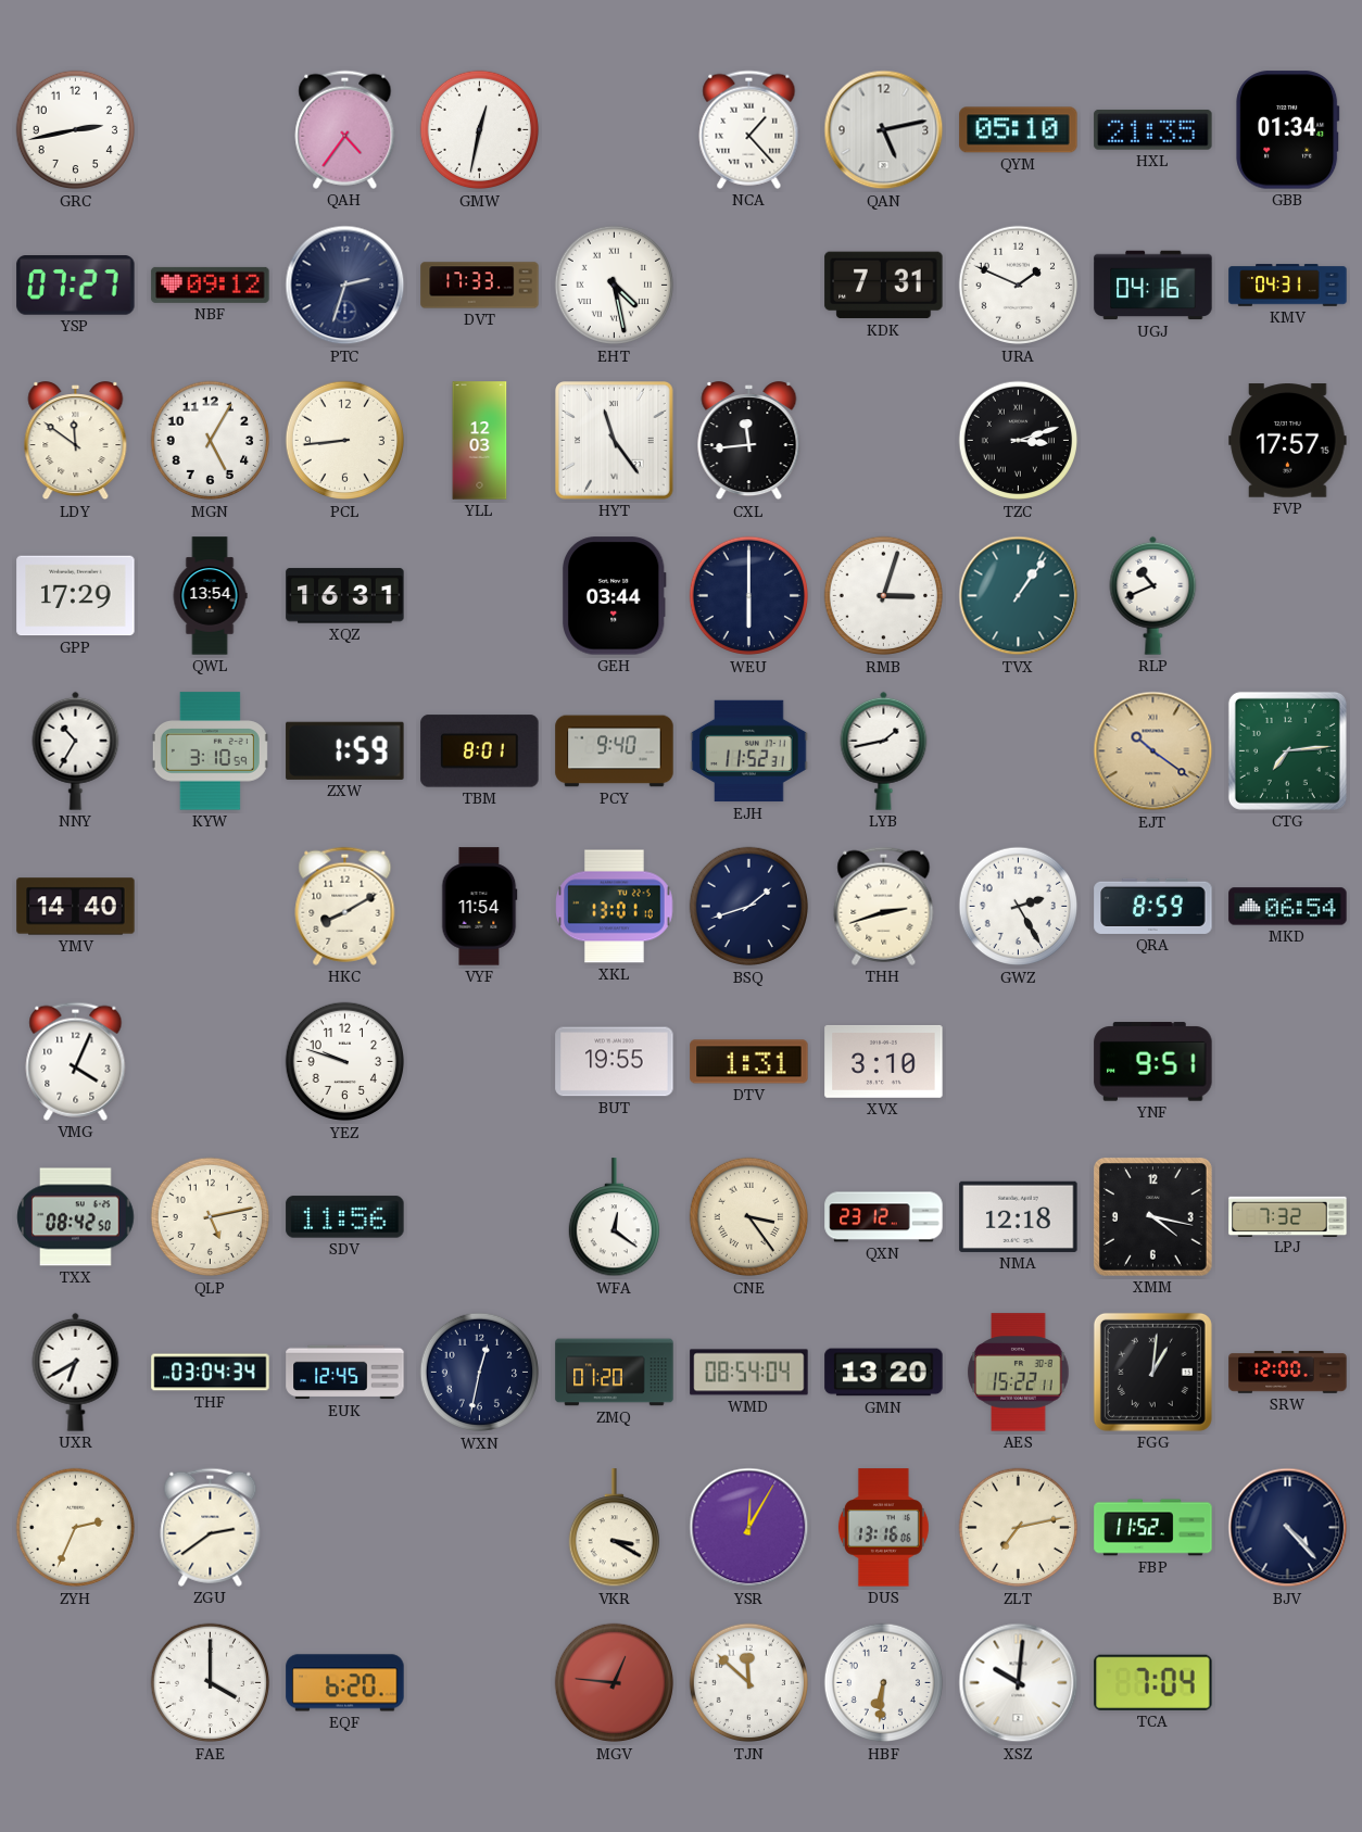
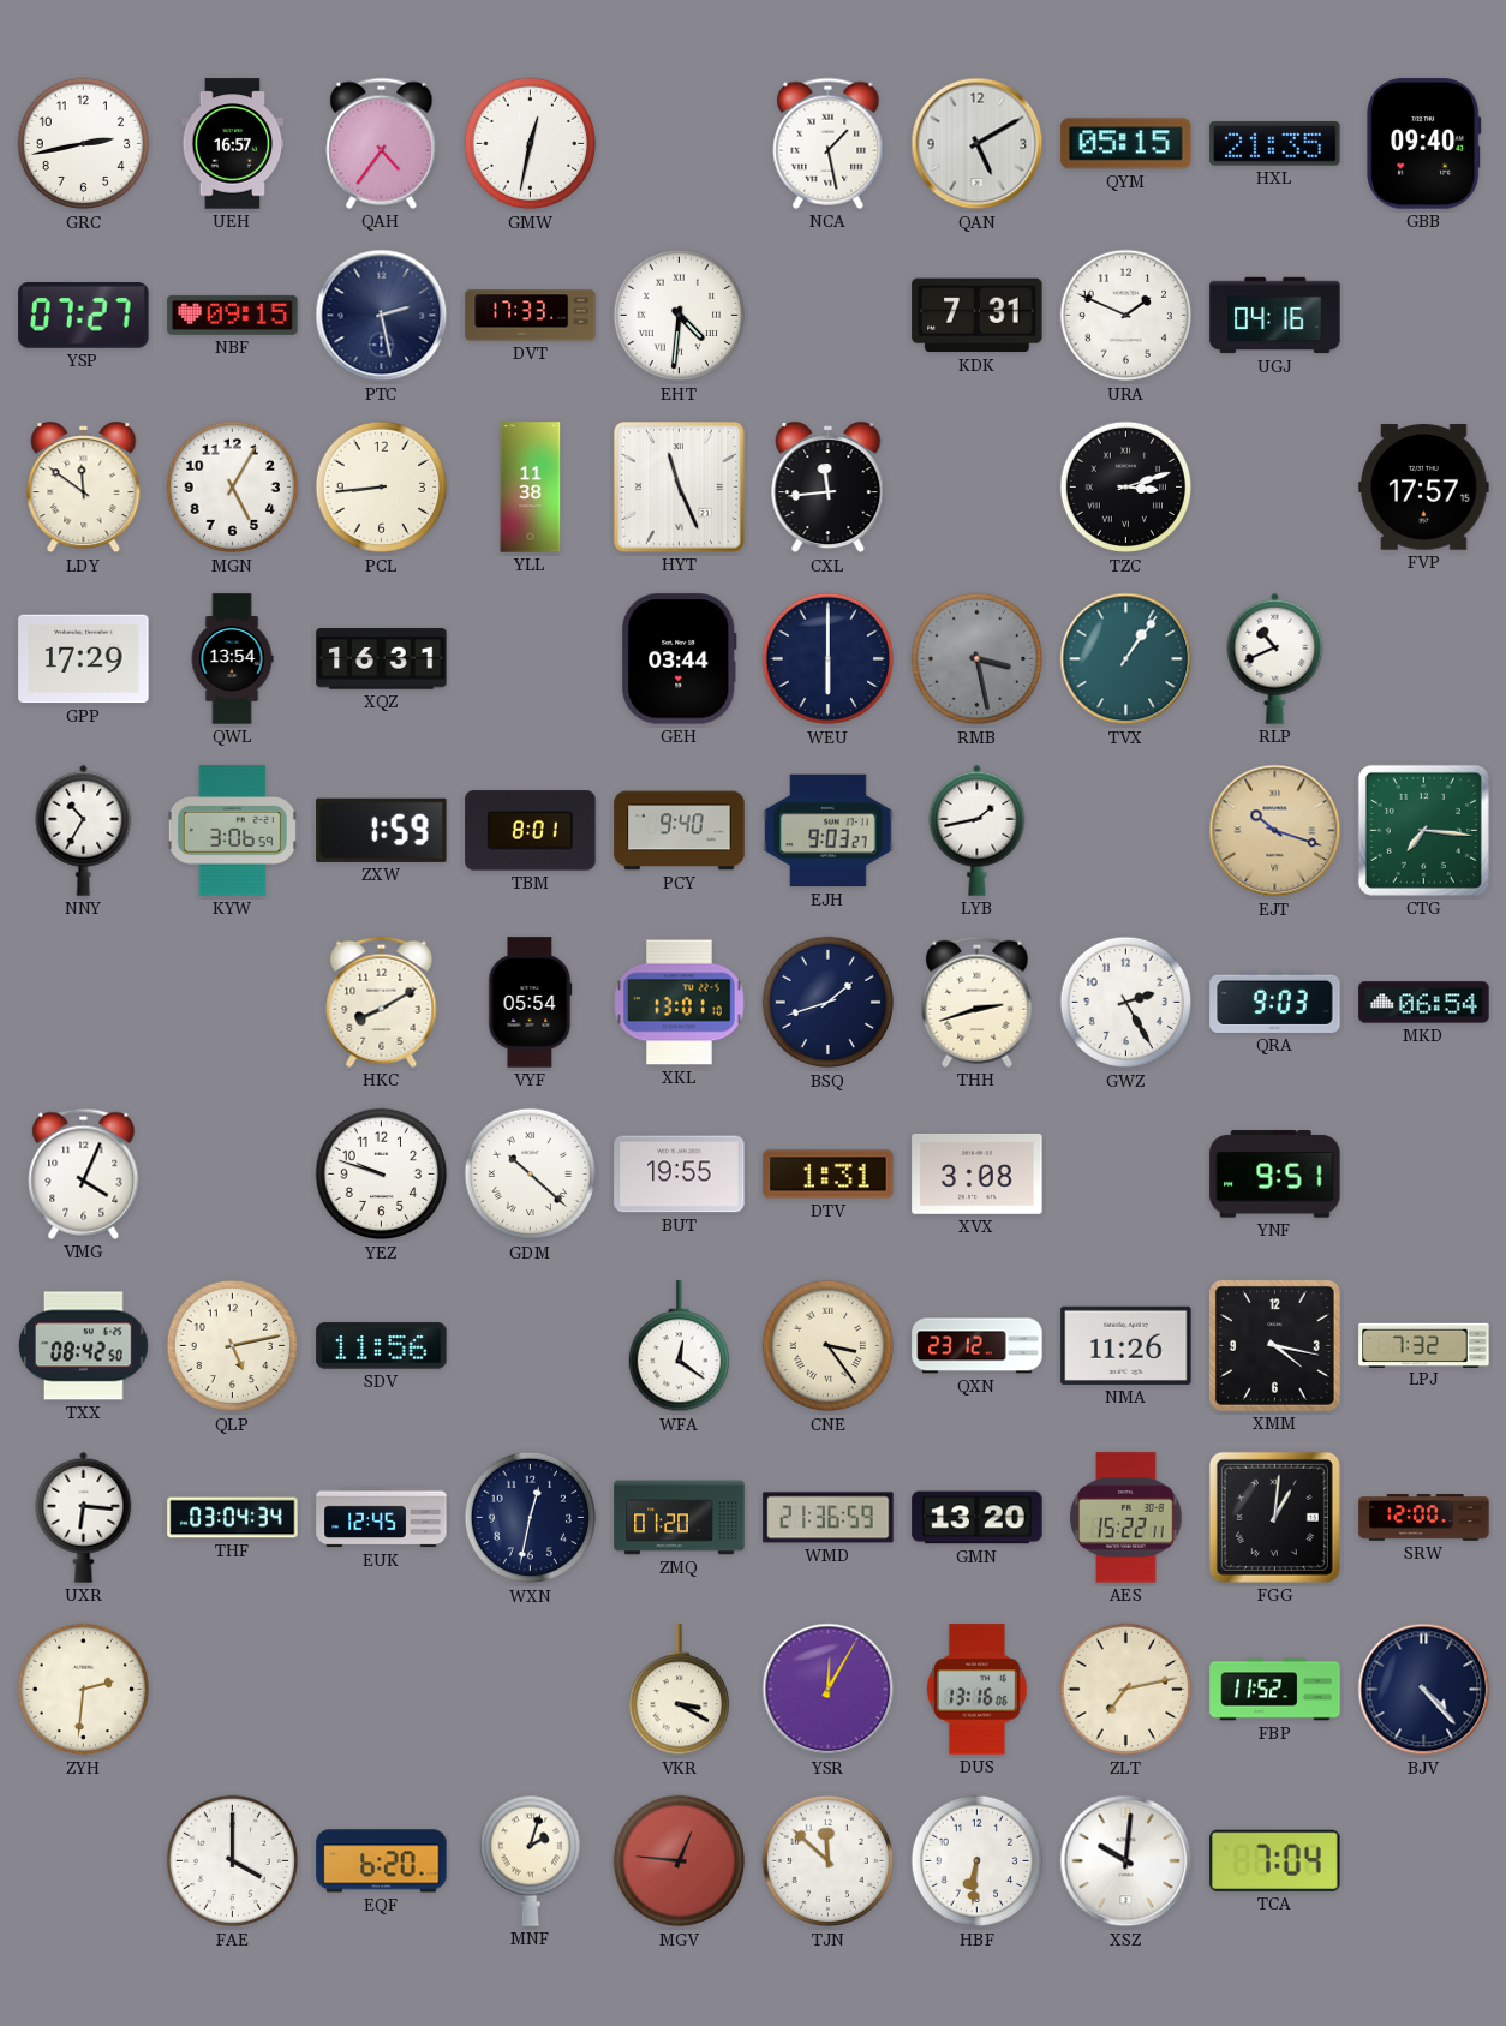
UEH: none -> 16:57
NCA: 1:23 -> 1:28
QAN: 5:13 -> 5:10
QYM: 05:10 -> 05:15
GBB: 01:34 -> 09:40
NBF: 09:12 -> 09:15
PTC: 2:33 -> 2:28
EHT: 4:28 -> 4:31
KMV: 04:31 -> none
YLL: 12:03 -> 11:38
HYT: 11:24 -> 11:26
RMB: 3:03 -> 3:28
RMB dial: white -> grey
KYW: 3:10 -> 3:06
EJH: 11:52 -> 9:03
EJT: 10:21 -> 10:18
CTG: 7:14 -> 7:16
YMV: 14:40 -> none
VYF: 11:54 -> 05:54
QRA: 8:59 -> 9:03
GDM: none -> 10:22
XVX: 3:10 -> 3:08
NMA: 12:18 -> 11:26
UXR: 6:40 -> 6:16
WMD: 08:54 -> 21:36
ZYH: 2:34 -> 2:31
ZGU: 2:39 -> none
MNF: none -> 2:03
